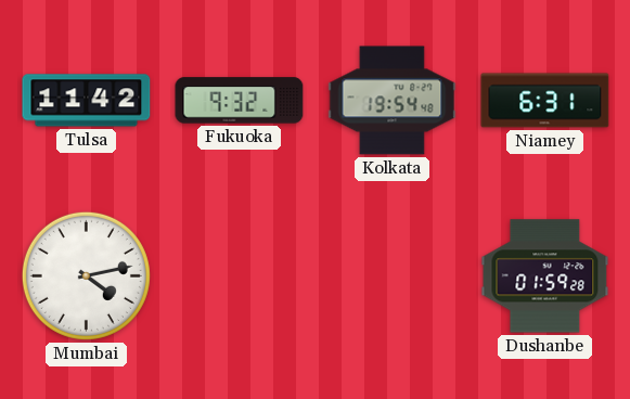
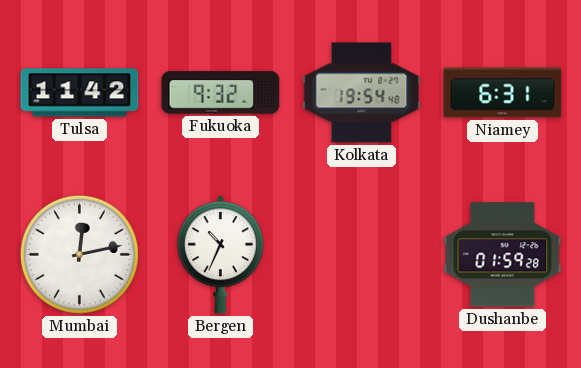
Mumbai: 4:13 -> 12:13
Bergen: none -> 10:34
